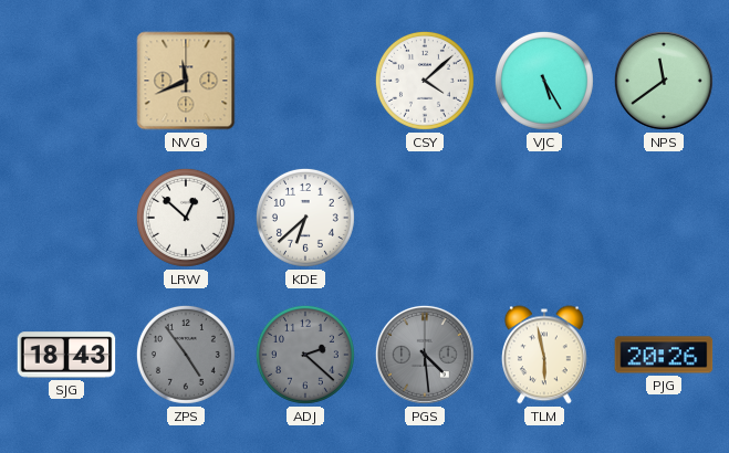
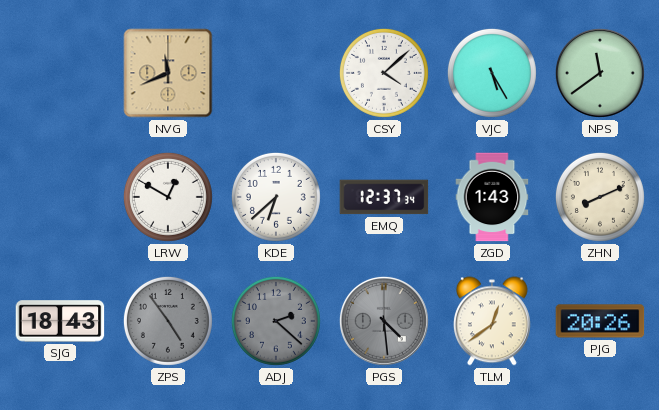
LRW: 12:52 -> 12:50
EMQ: none -> 12:37
ZGD: none -> 1:43
ZHN: none -> 8:11
TLM: 5:58 -> 12:39
